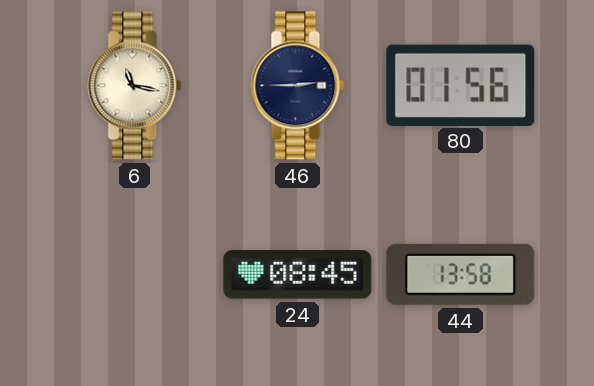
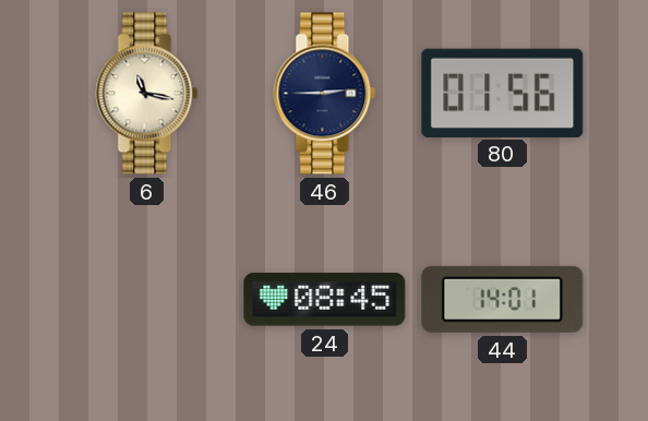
44: 13:58 -> 14:01
